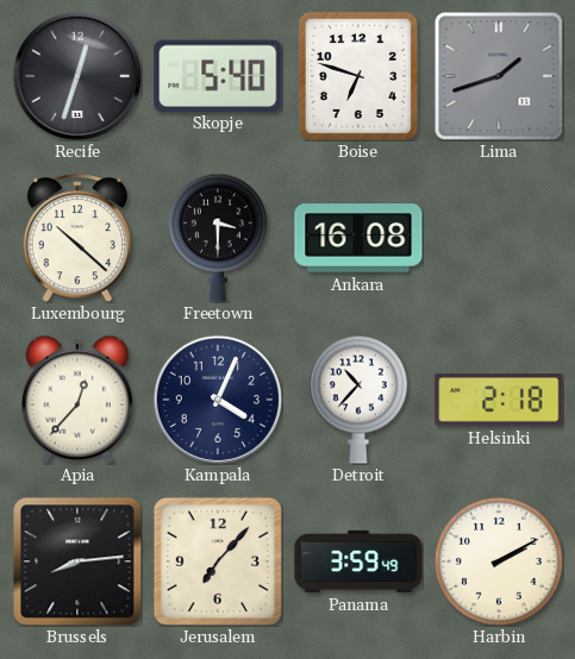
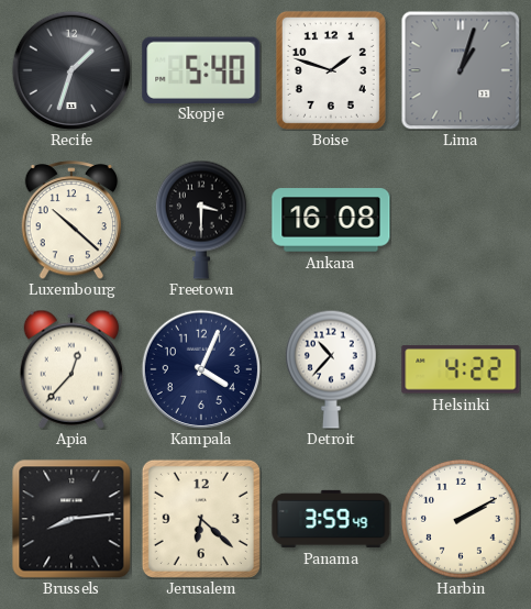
Recife: 12:33 -> 1:33
Boise: 6:48 -> 1:48
Lima: 1:42 -> 1:03
Helsinki: 2:18 -> 4:22
Jerusalem: 7:07 -> 6:22
